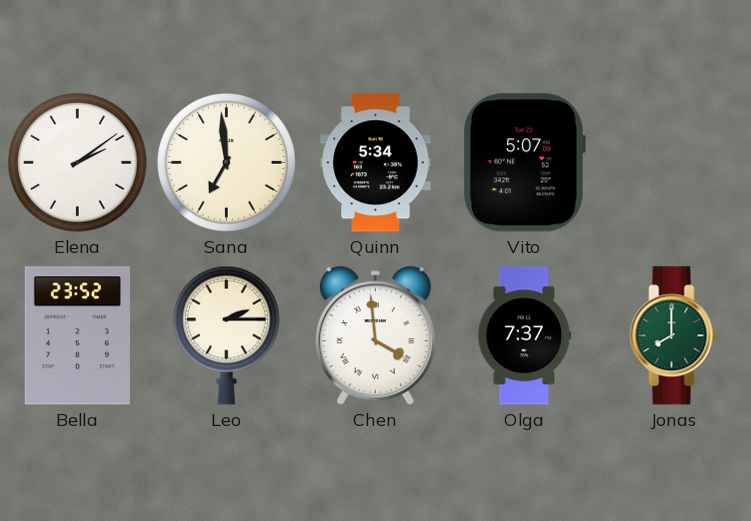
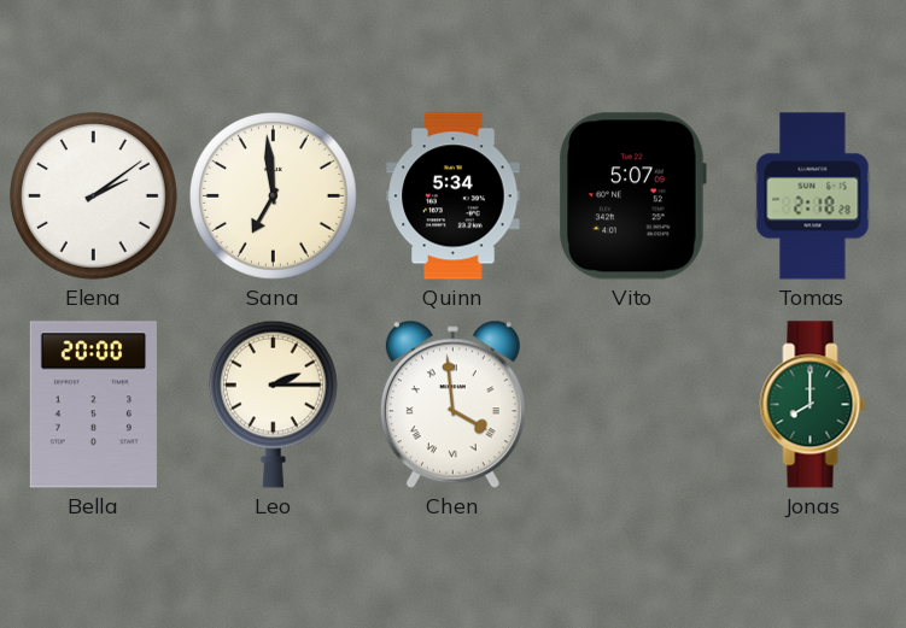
Tomas: none -> 2:18
Bella: 23:52 -> 20:00
Olga: 7:37 -> none
